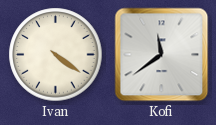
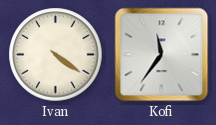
Kofi: 11:39 -> 11:36
